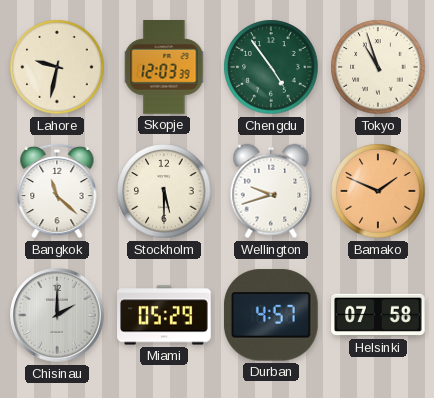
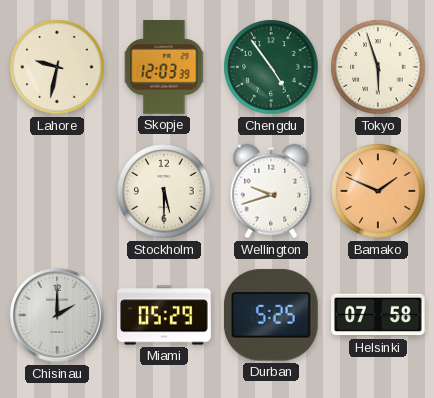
Tokyo: 10:57 -> 5:57
Bangkok: 11:22 -> none
Durban: 4:57 -> 5:25
